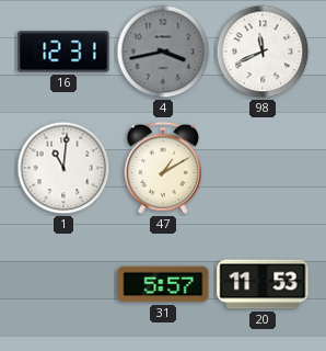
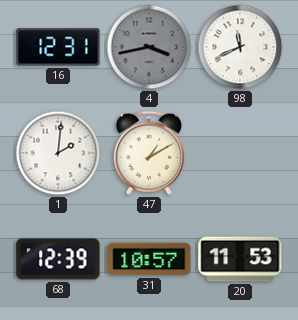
1: 11:01 -> 2:01
68: none -> 12:39
31: 5:57 -> 10:57
